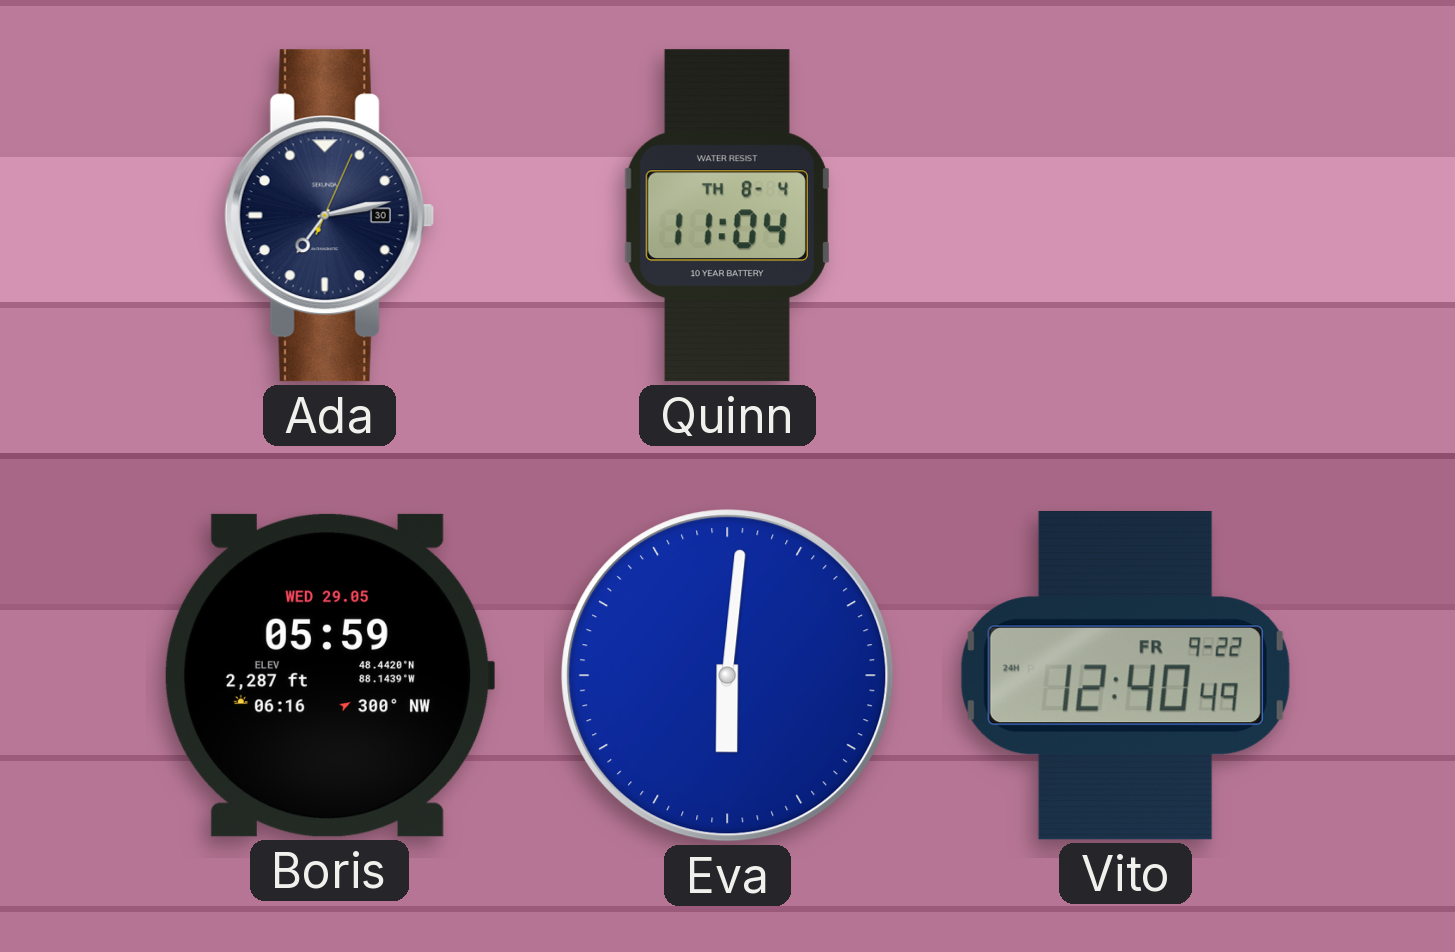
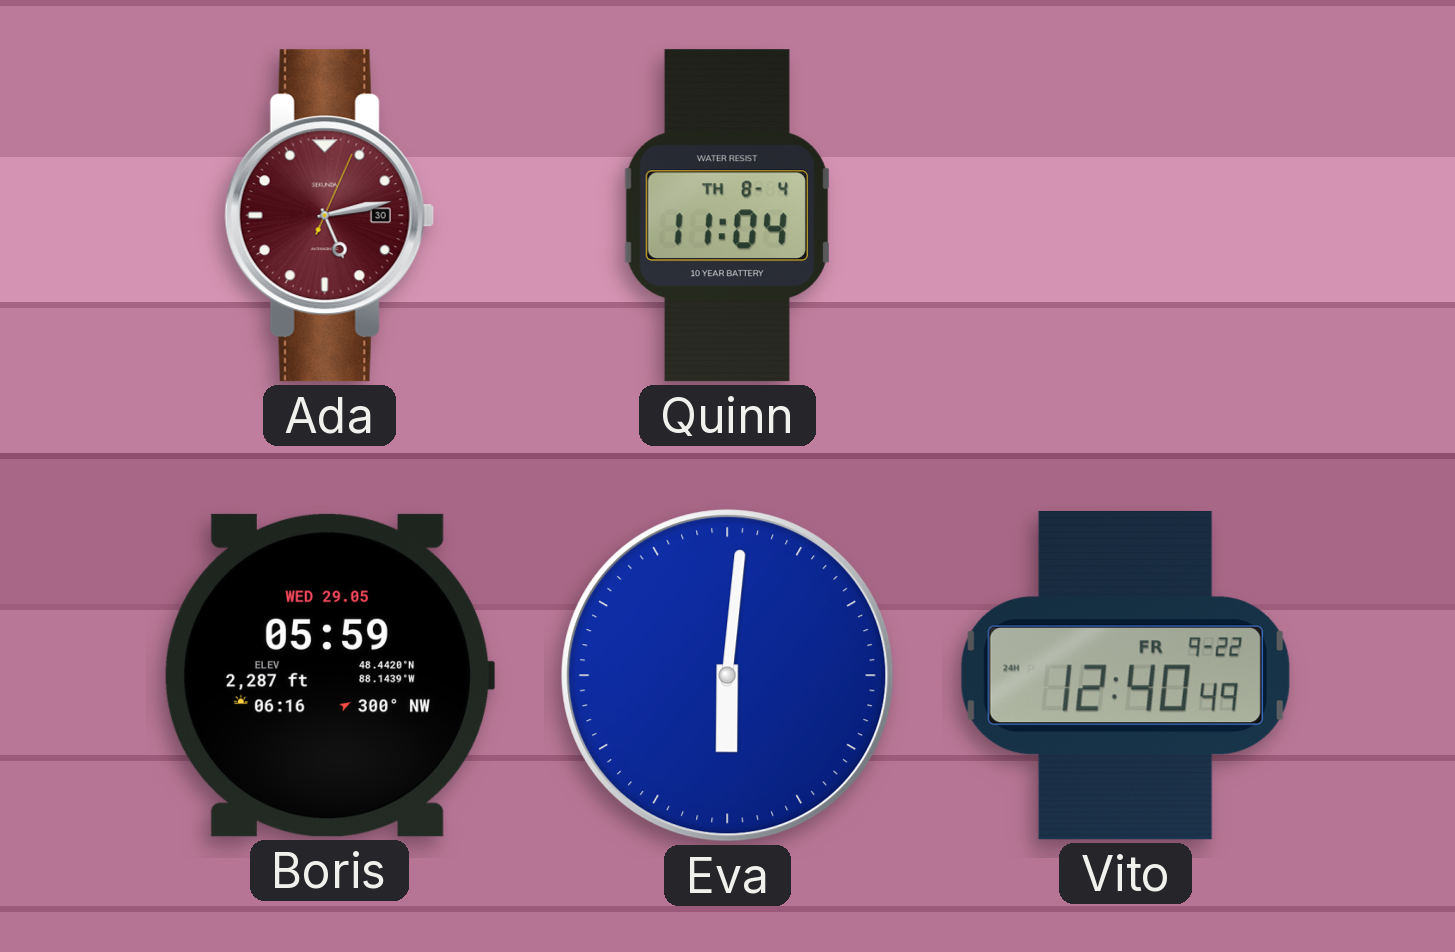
Ada: 7:13 -> 5:13
Ada dial: navy -> burgundy
